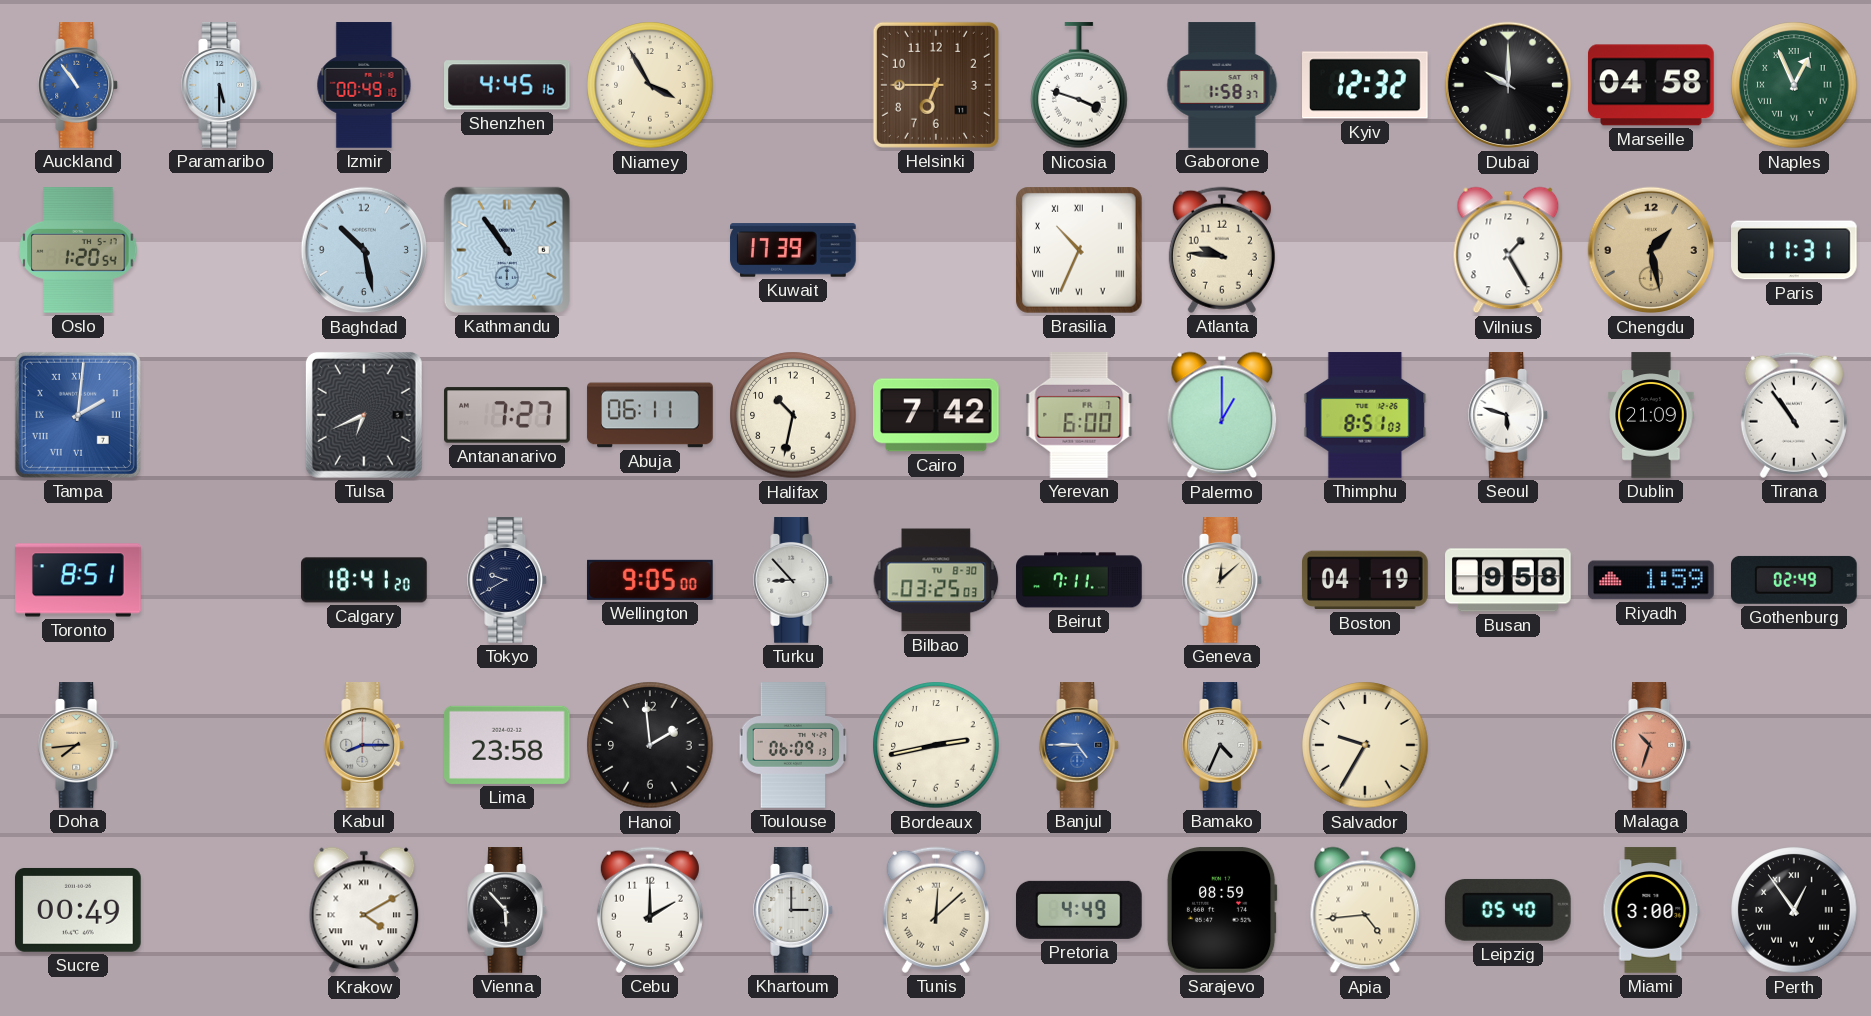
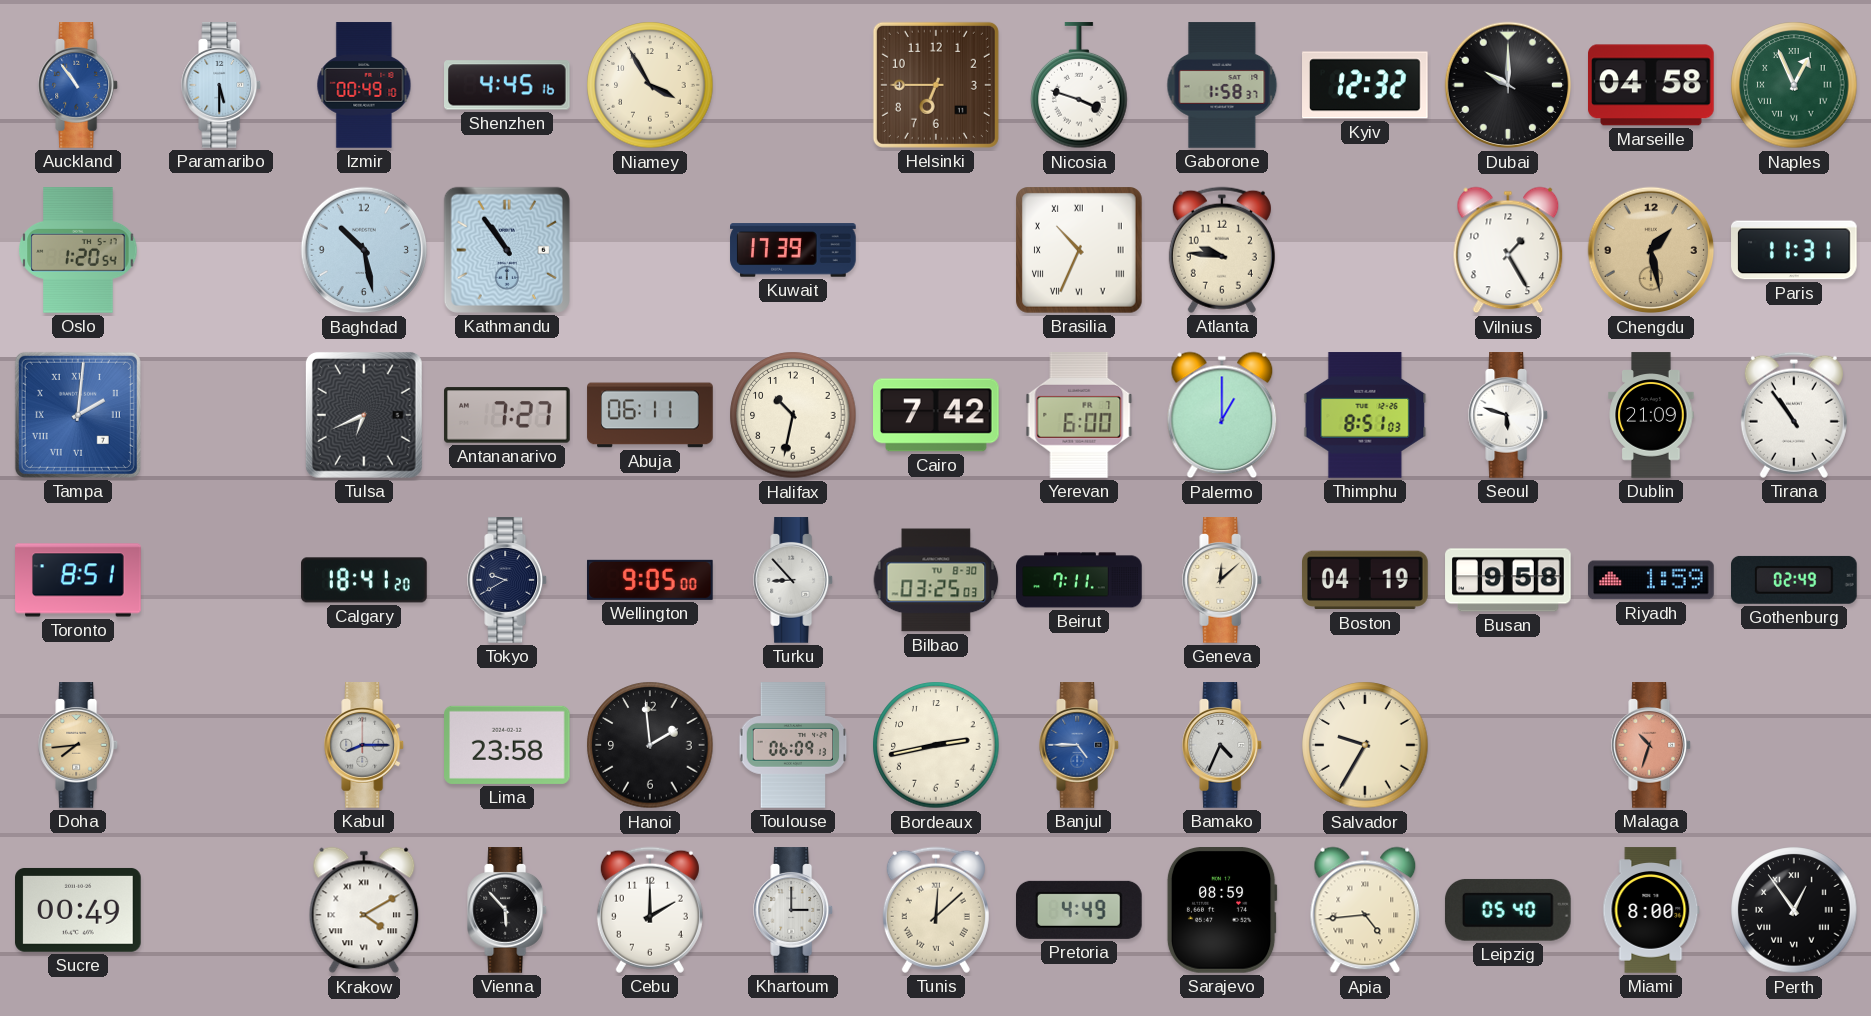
Miami: 3:00 -> 8:00
